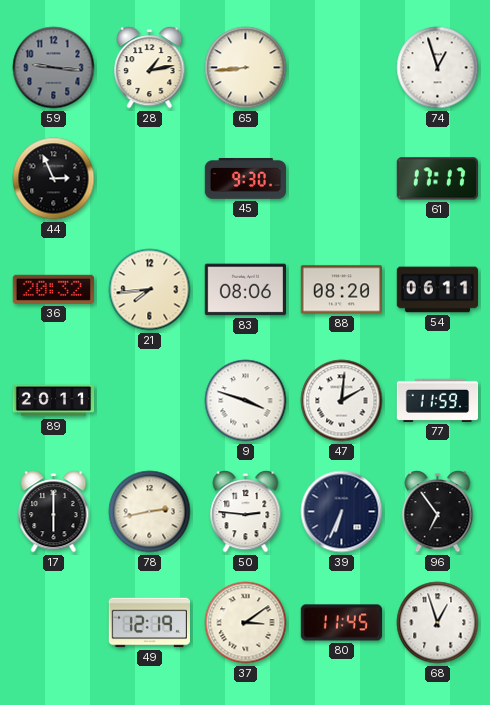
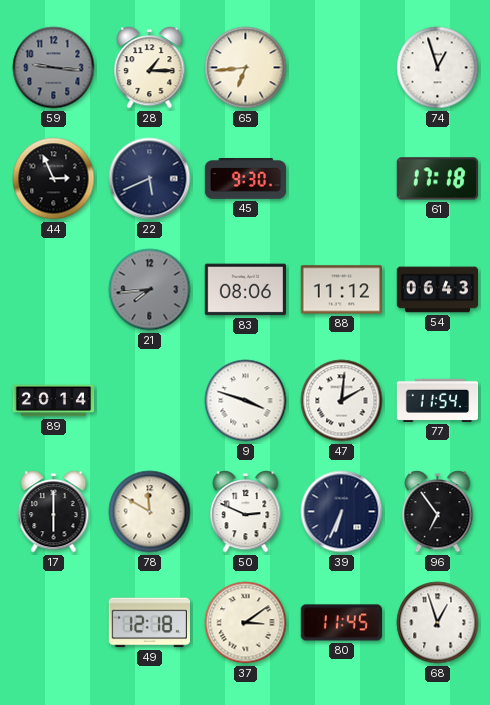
28: 1:13 -> 1:15
65: 8:44 -> 6:44
22: none -> 5:41
61: 17:17 -> 17:18
36: 20:32 -> none
21 dial: cream -> grey
88: 08:20 -> 11:12
54: 06:11 -> 06:43
89: 20:11 -> 20:14
77: 11:59 -> 11:54
78: 2:43 -> 11:50
50: 2:46 -> 2:49
49: 12:19 -> 12:18
